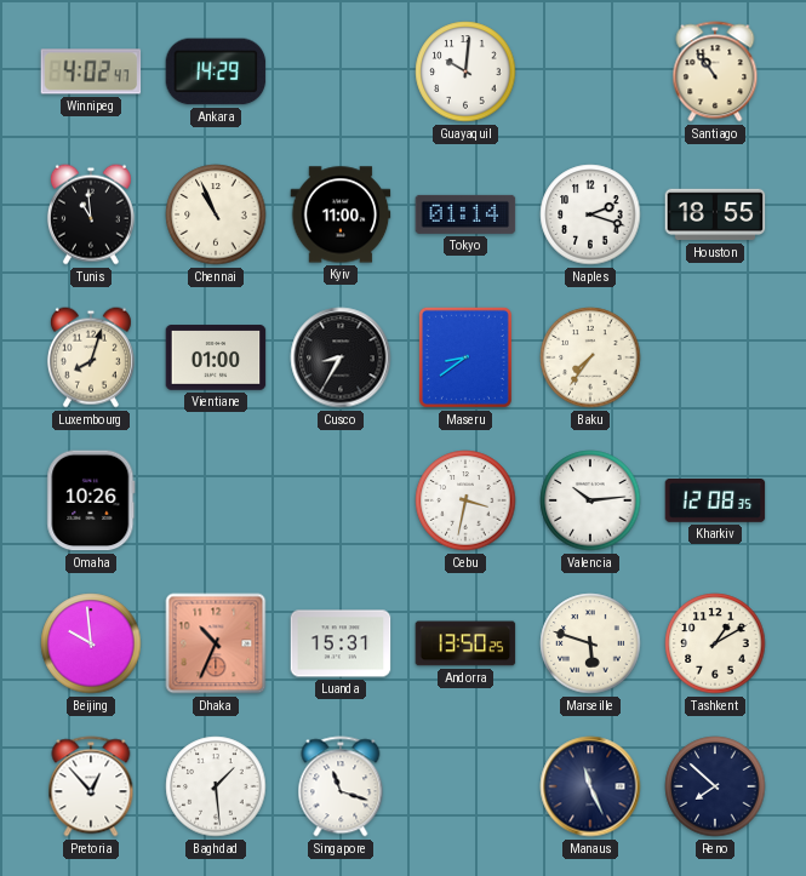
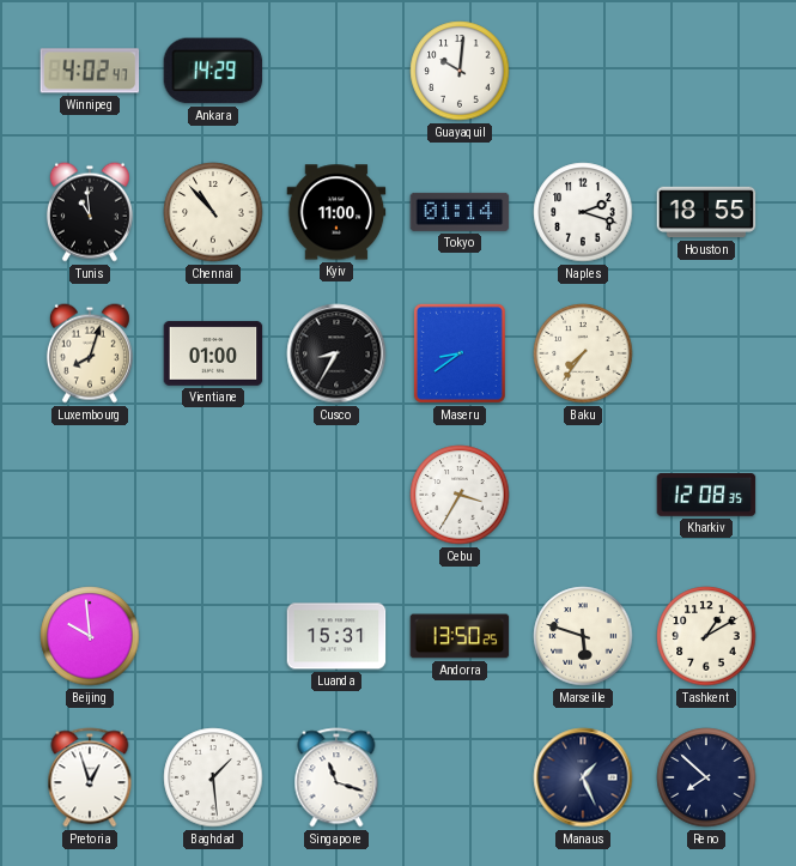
Santiago: 10:54 -> none
Chennai: 10:56 -> 10:53
Omaha: 10:26 -> none
Cebu: 3:32 -> 3:35
Valencia: 10:14 -> none
Dhaka: 10:34 -> none
Pretoria: 12:53 -> 12:57
Manaus: 11:26 -> 1:26
